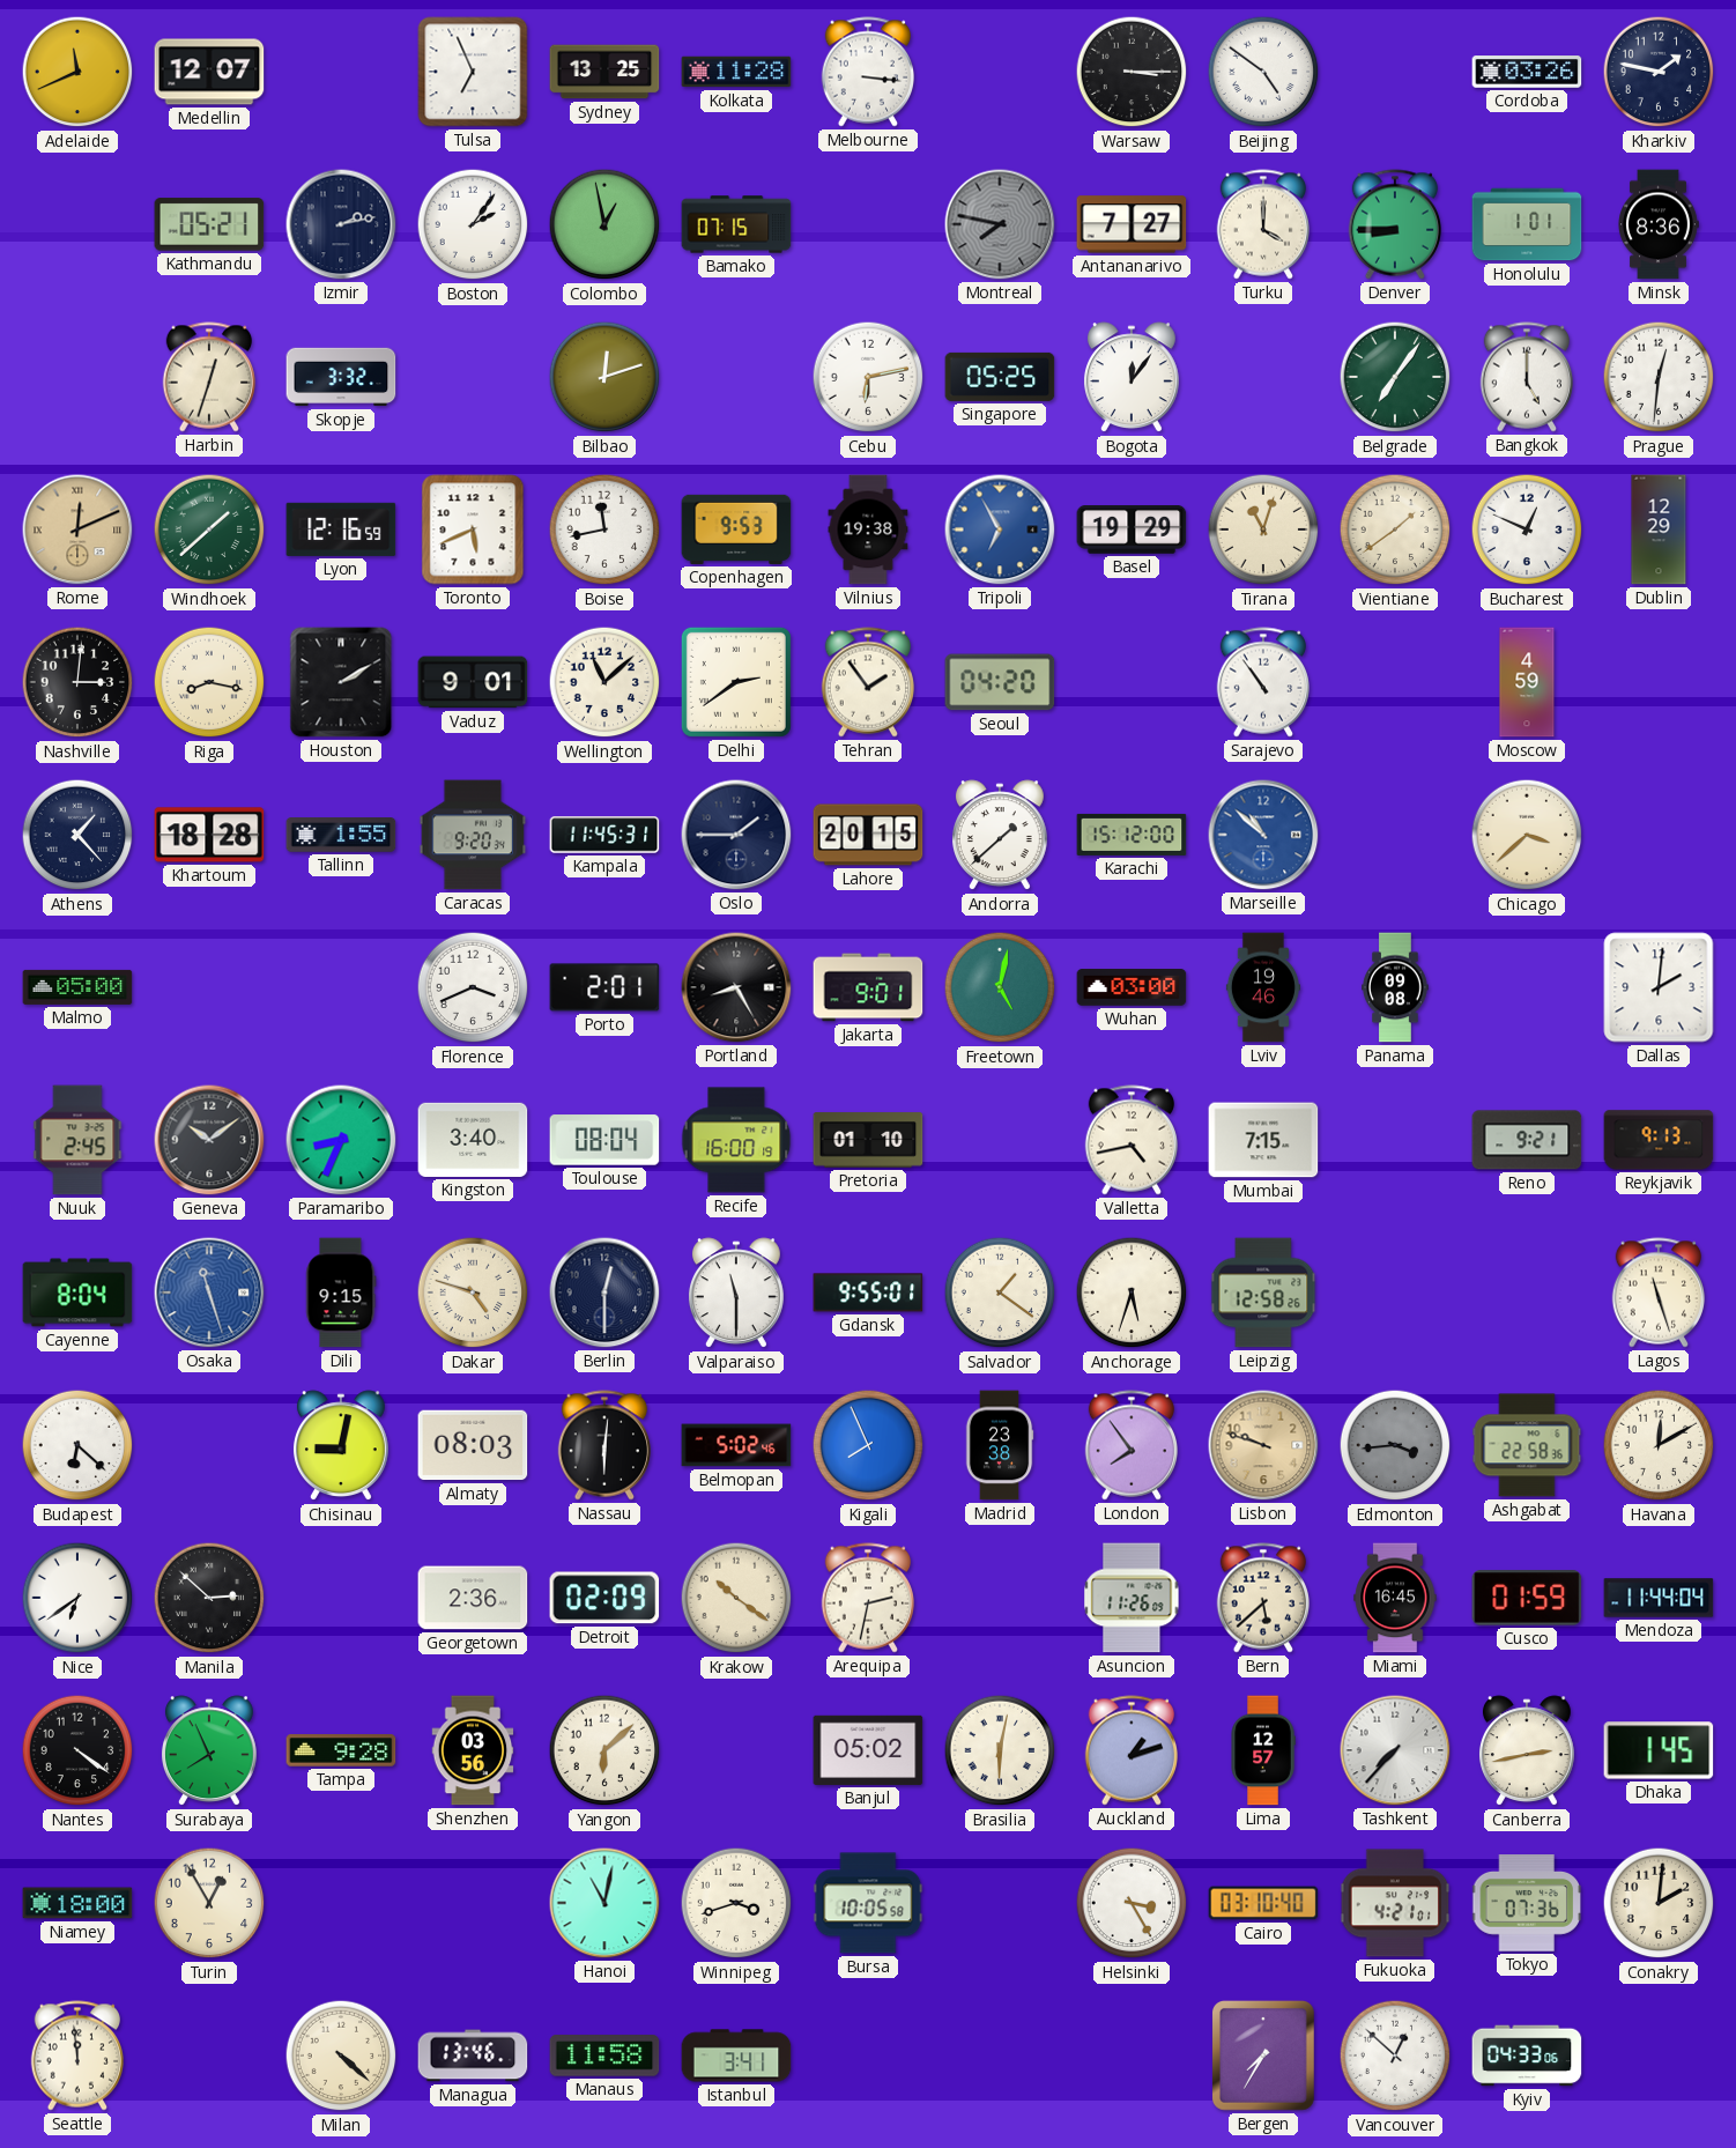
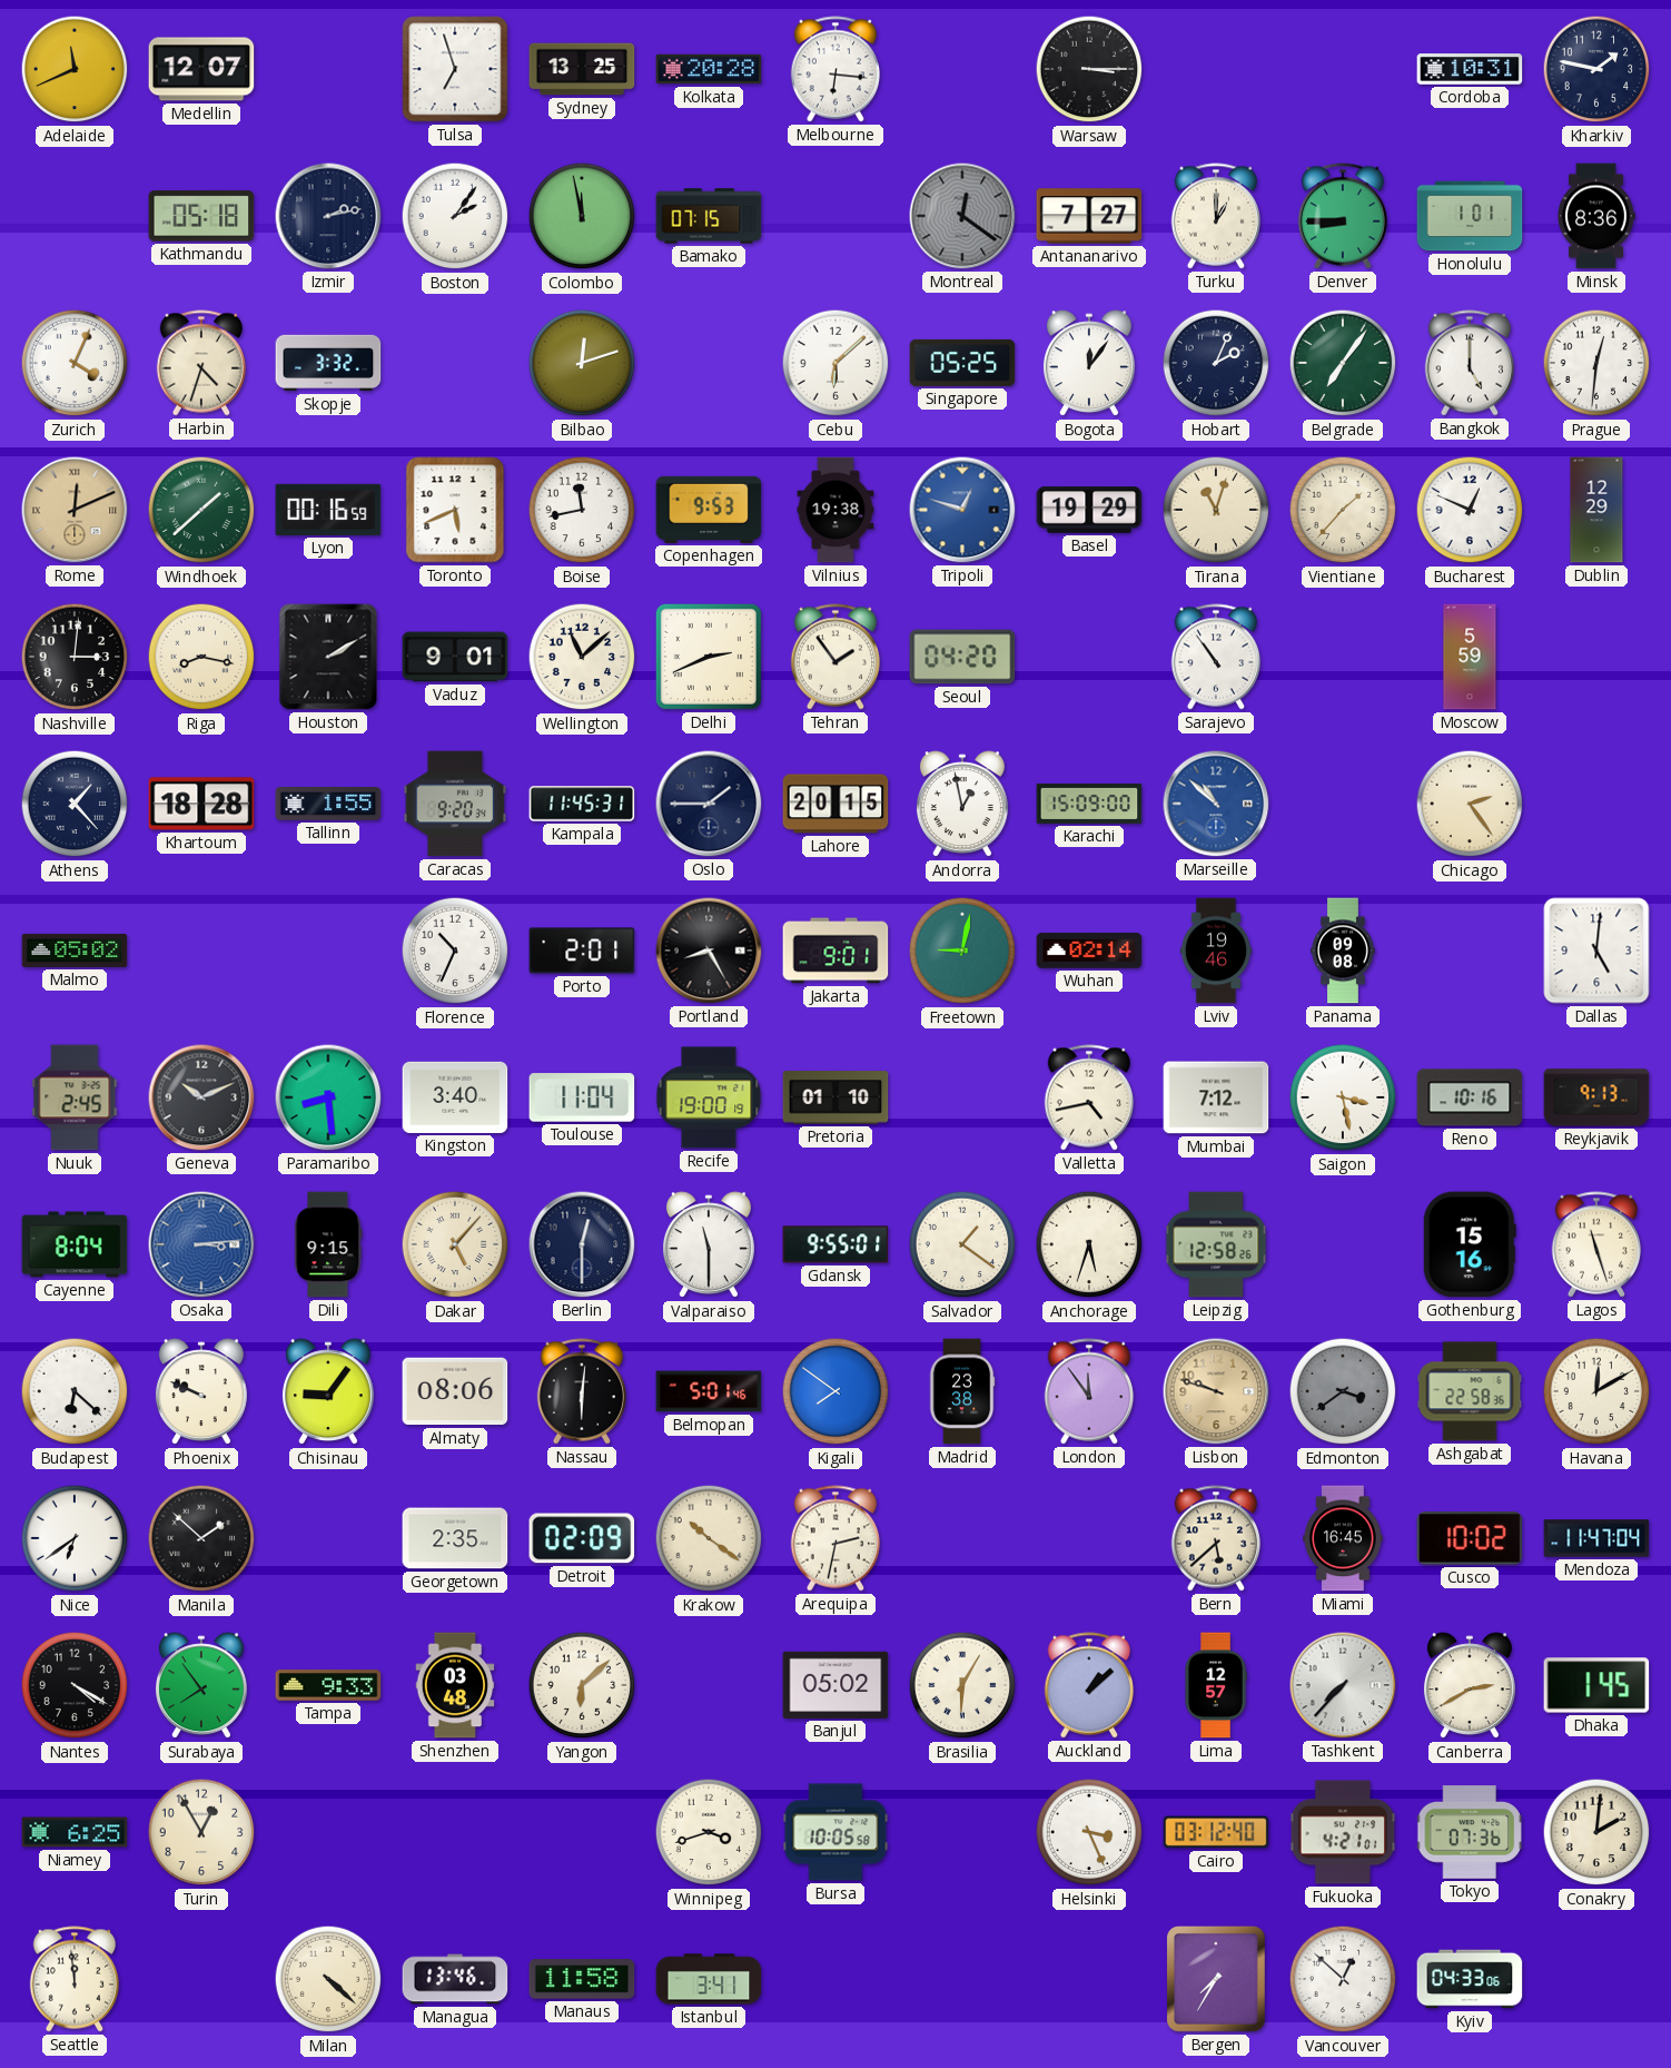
Tulsa: 6:56 -> 6:57
Kolkata: 11:28 -> 20:28
Melbourne: 3:16 -> 6:16
Beijing: 4:51 -> none
Cordoba: 03:26 -> 10:31
Kathmandu: 05:21 -> 05:18
Colombo: 12:58 -> 11:58
Montreal: 7:47 -> 12:21
Turku: 4:00 -> 1:00
Zurich: none -> 4:04
Harbin: 12:33 -> 4:33
Cebu: 6:13 -> 6:08
Hobart: none -> 2:04
Lyon: 12:16 -> 00:16
Tripoli: 6:55 -> 12:48
Vientiane: 1:39 -> 1:37
Delhi: 2:39 -> 2:41
Moscow: 4:59 -> 5:59
Andorra: 1:38 -> 12:58
Karachi: 15:12 -> 15:09
Chicago: 3:38 -> 2:24
Malmo: 05:00 -> 05:02
Florence: 3:41 -> 10:34
Freetown: 5:02 -> 9:02
Wuhan: 03:00 -> 02:14
Dallas: 2:01 -> 5:01
Geneva: 10:09 -> 10:11
Paramaribo: 8:34 -> 8:29
Toulouse: 08:04 -> 11:04
Recife: 16:00 -> 19:00
Mumbai: 7:15 -> 7:12
Saigon: none -> 3:28
Reno: 9:21 -> 10:16
Osaka: 11:27 -> 3:14
Dakar: 4:48 -> 5:07
Gothenburg: none -> 15:16
Phoenix: none -> 9:49
Chisinau: 9:02 -> 9:06
Almaty: 08:03 -> 08:06
Belmopan: 5:02 -> 5:01
Kigali: 7:56 -> 7:51
London: 7:54 -> 11:54
Edmonton: 3:44 -> 3:39
Manila: 2:52 -> 1:52
Georgetown: 2:36 -> 2:35
Asuncion: 11:26 -> none
Cusco: 01:59 -> 10:02
Mendoza: 11:44 -> 11:47
Nantes: 4:21 -> 4:20
Surabaya: 7:56 -> 7:54
Tampa: 9:28 -> 9:33
Shenzhen: 03:56 -> 03:48
Brasilia: 6:02 -> 6:05
Auckland: 1:12 -> 1:08
Canberra: 2:43 -> 2:40
Niamey: 18:00 -> 6:25
Hanoi: 11:02 -> none
Helsinki: 3:25 -> 3:26
Cairo: 03:10 -> 03:12
